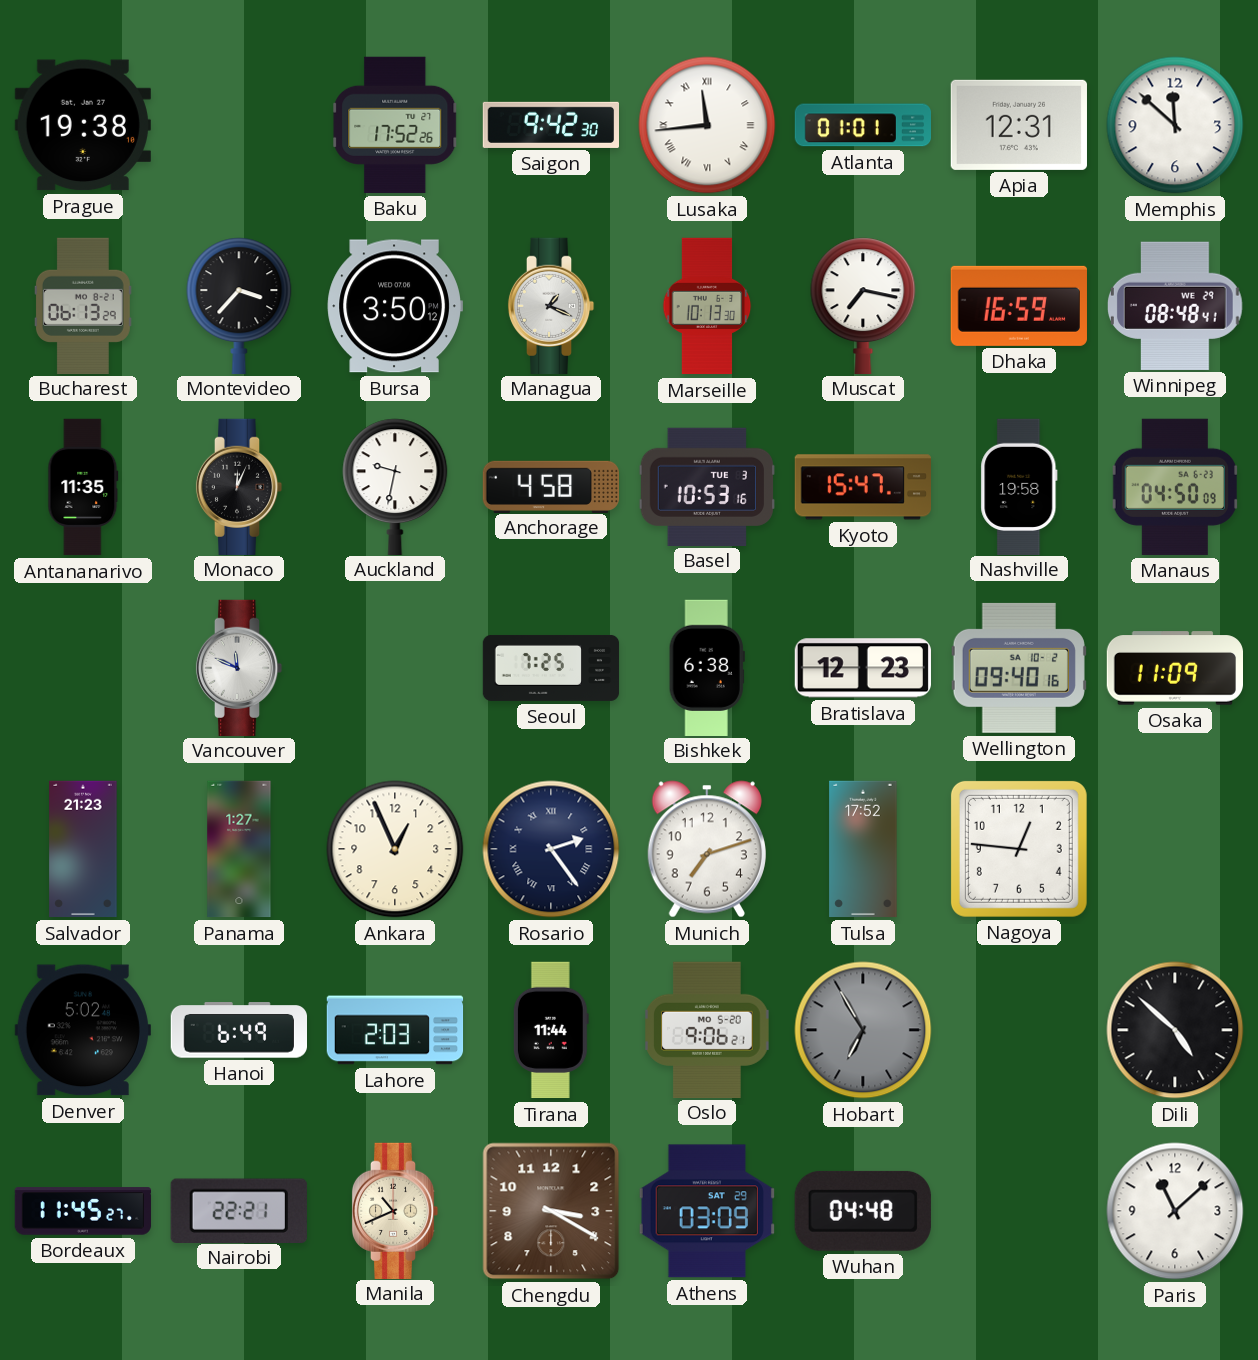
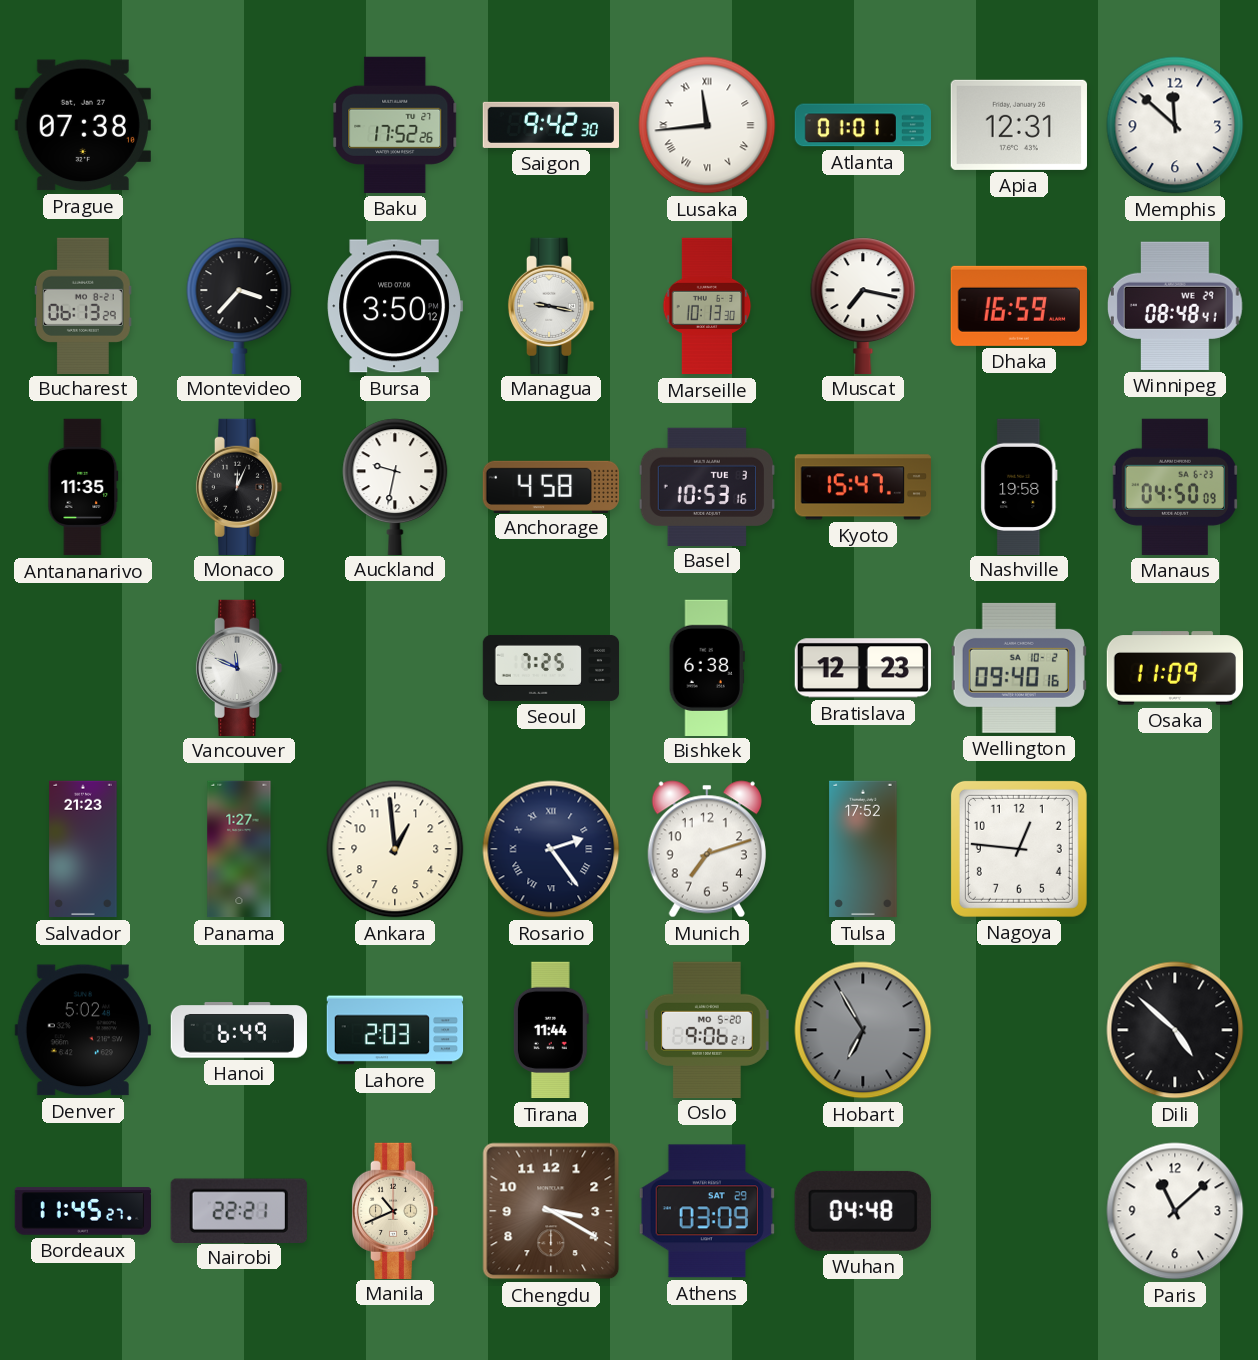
Prague: 19:38 -> 07:38
Managua: 1:19 -> 9:17
Ankara: 12:56 -> 12:59
